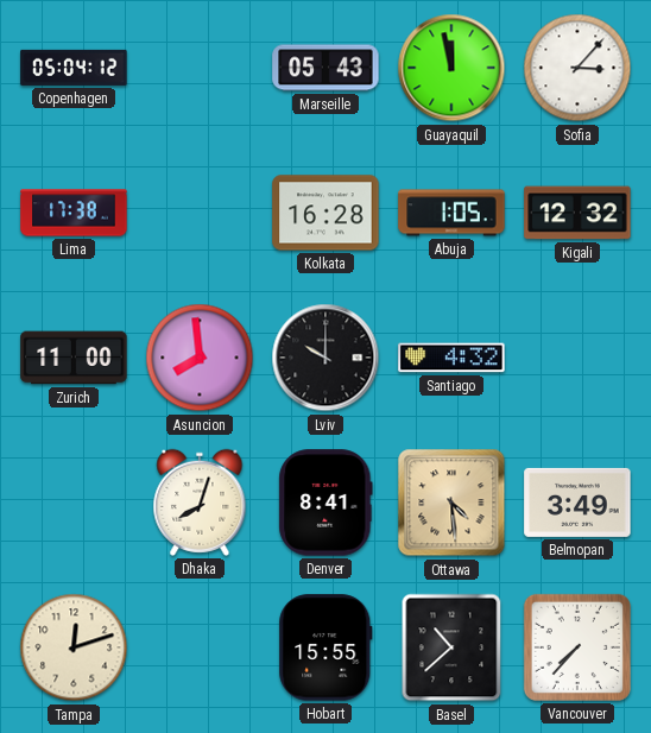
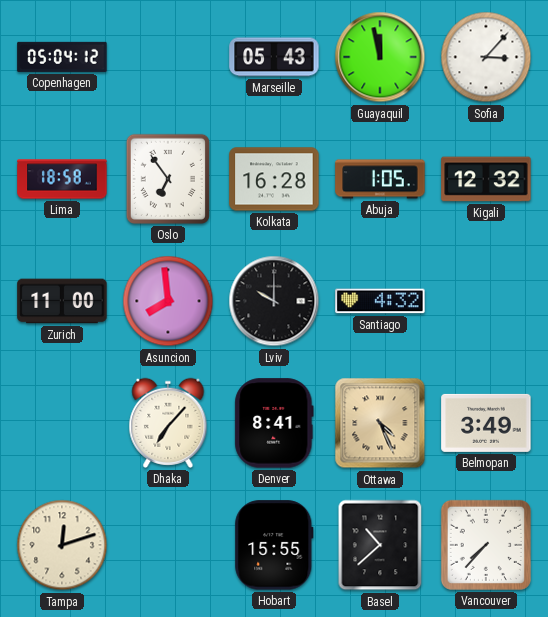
Lima: 17:38 -> 18:58
Oslo: none -> 6:54
Dhaka: 8:03 -> 7:07
Ottawa: 4:29 -> 4:26
